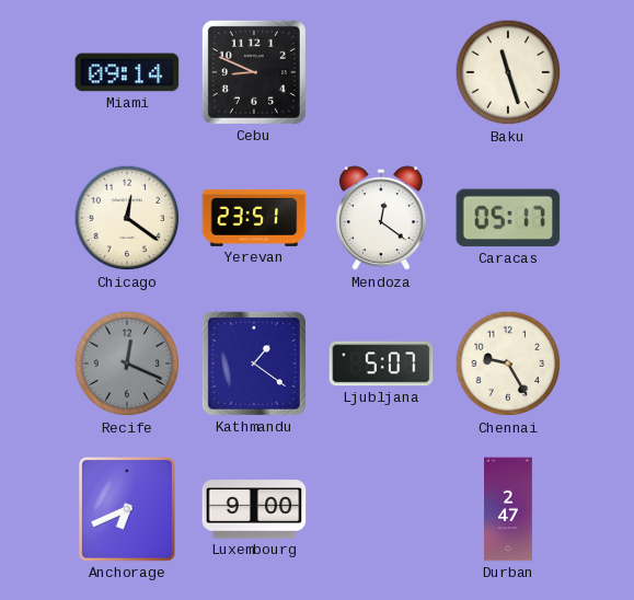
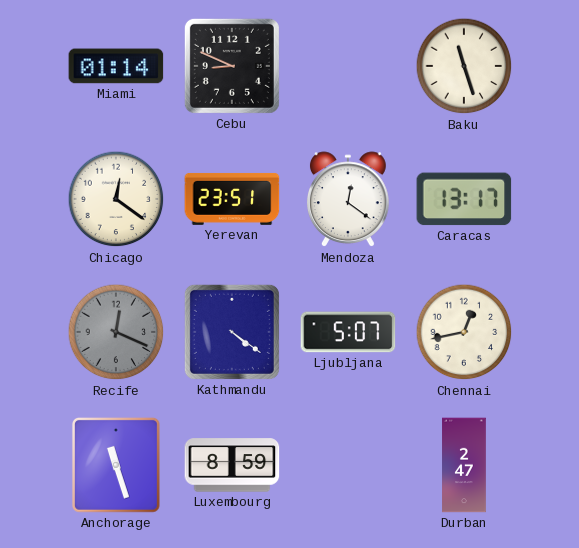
Miami: 09:14 -> 01:14
Caracas: 05:17 -> 13:17
Kathmandu: 1:21 -> 4:21
Chennai: 9:25 -> 12:43
Anchorage: 6:41 -> 11:27
Luxembourg: 9:00 -> 8:59
